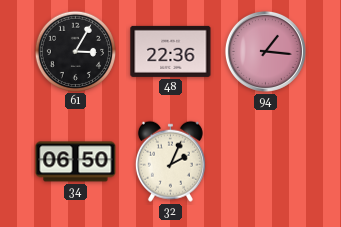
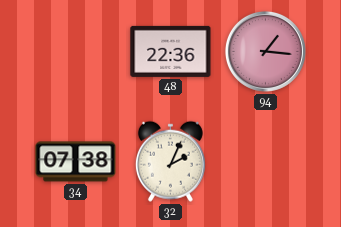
61: 3:05 -> none
34: 06:50 -> 07:38
